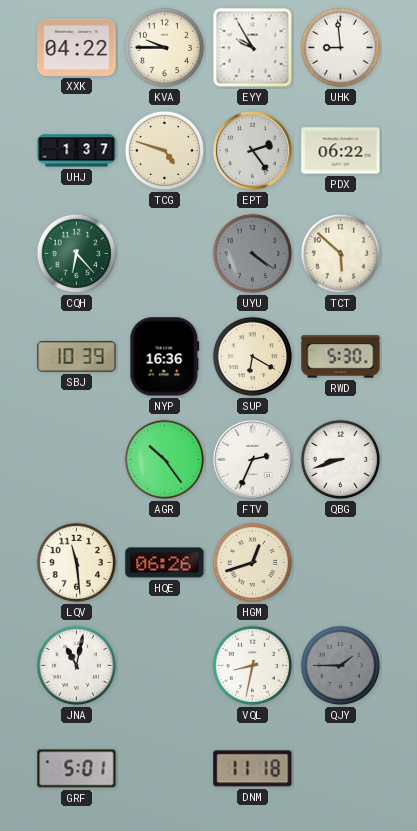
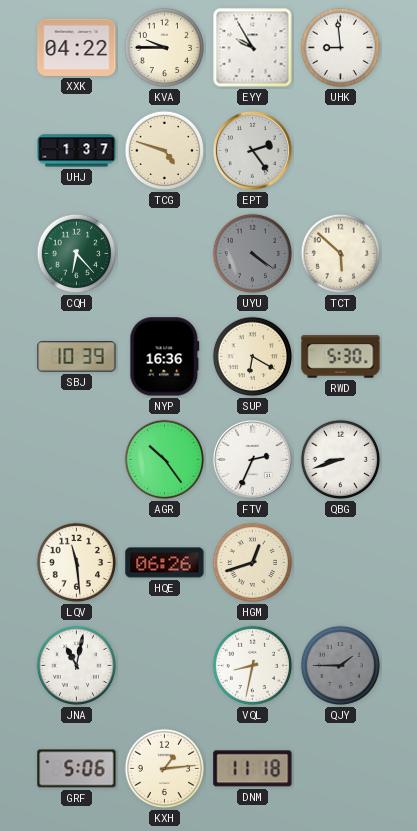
PDX: 06:22 -> none
GRF: 5:01 -> 5:06
KXH: none -> 1:14
